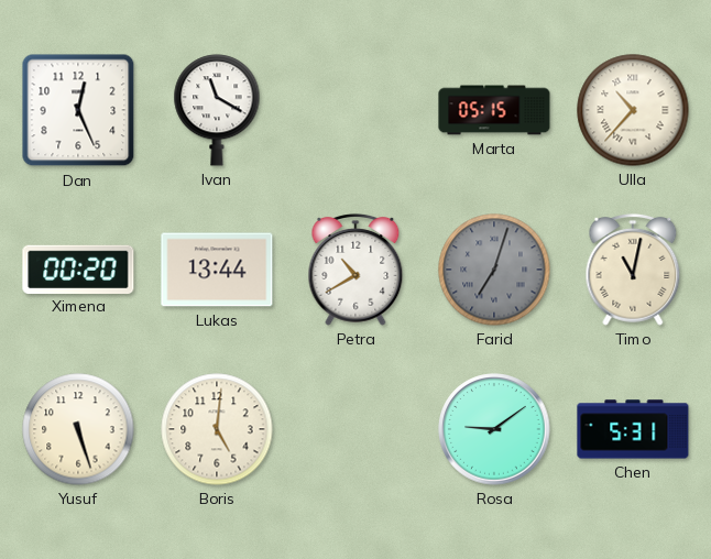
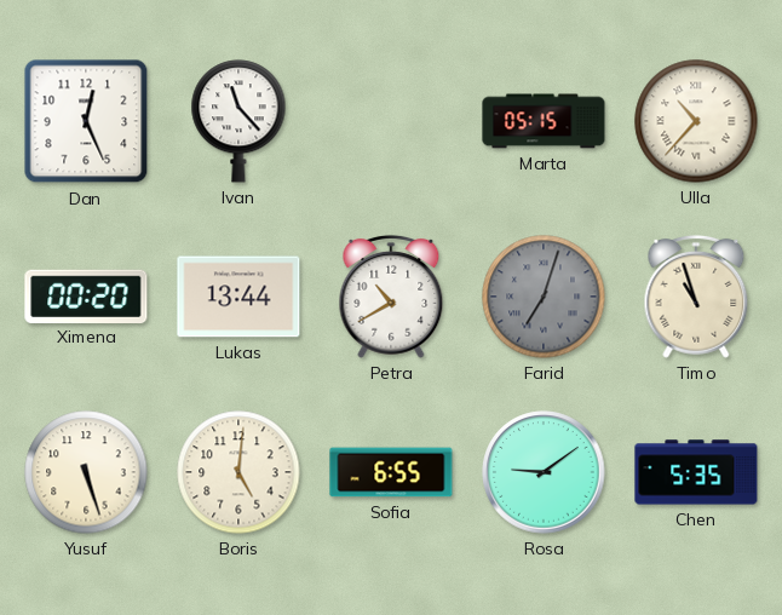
Ivan: 11:20 -> 11:23
Timo: 11:02 -> 10:57
Sofia: none -> 6:55
Chen: 5:31 -> 5:35
